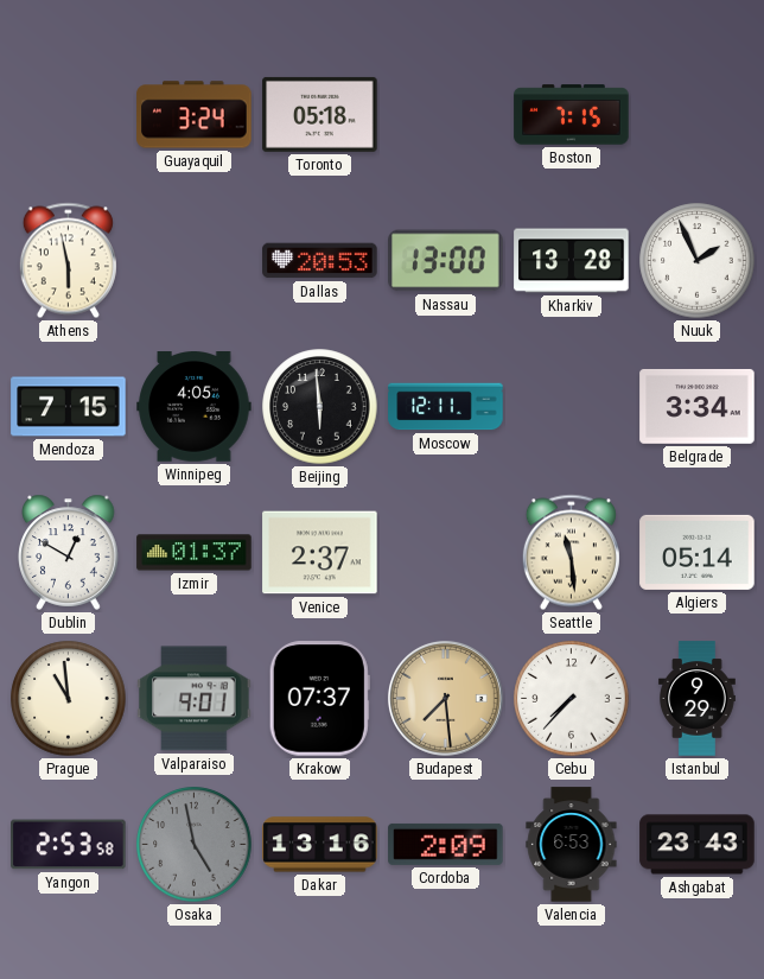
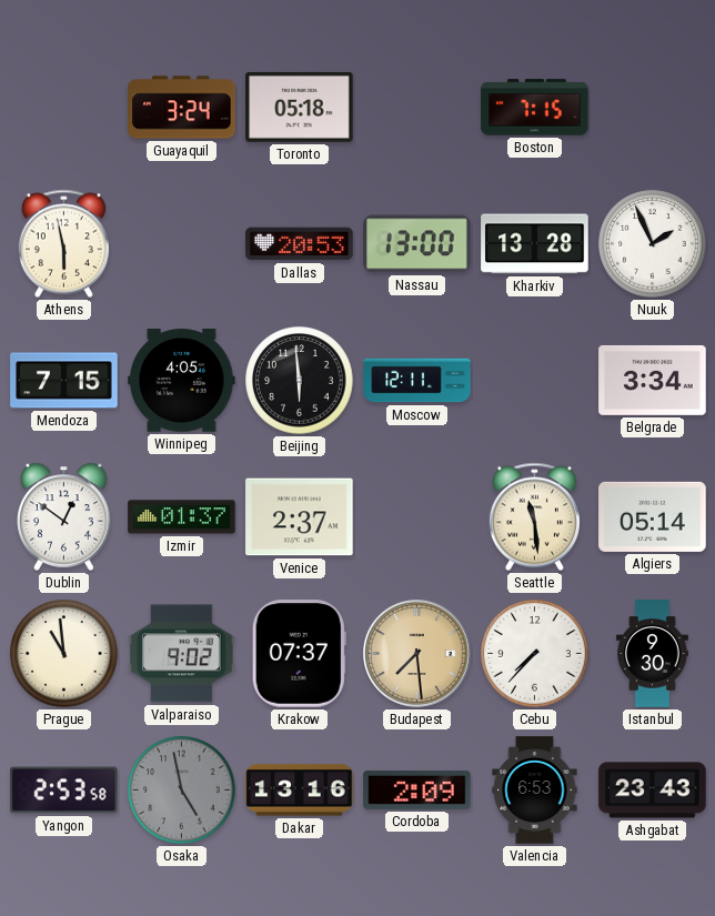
Dublin: 12:50 -> 12:51
Valparaiso: 9:01 -> 9:02
Istanbul: 9:29 -> 9:30
